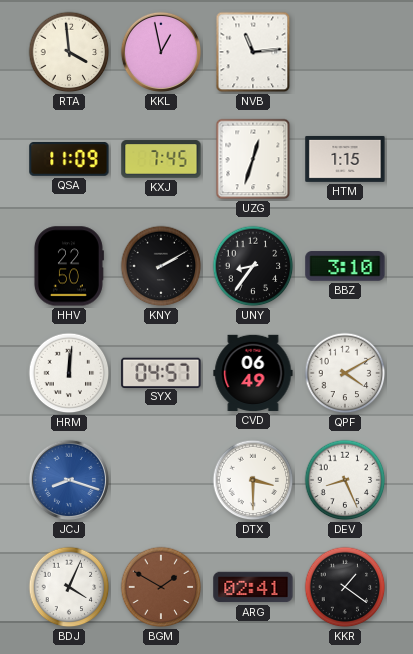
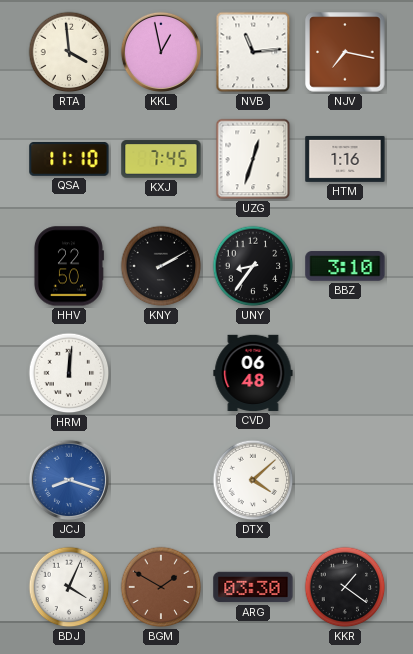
NJV: none -> 7:17
QSA: 11:09 -> 11:10
HTM: 1:15 -> 1:16
SYX: 04:57 -> none
CVD: 06:49 -> 06:48
QPF: 4:10 -> none
DTX: 3:30 -> 4:08
DEV: 8:26 -> none
ARG: 02:41 -> 03:30
